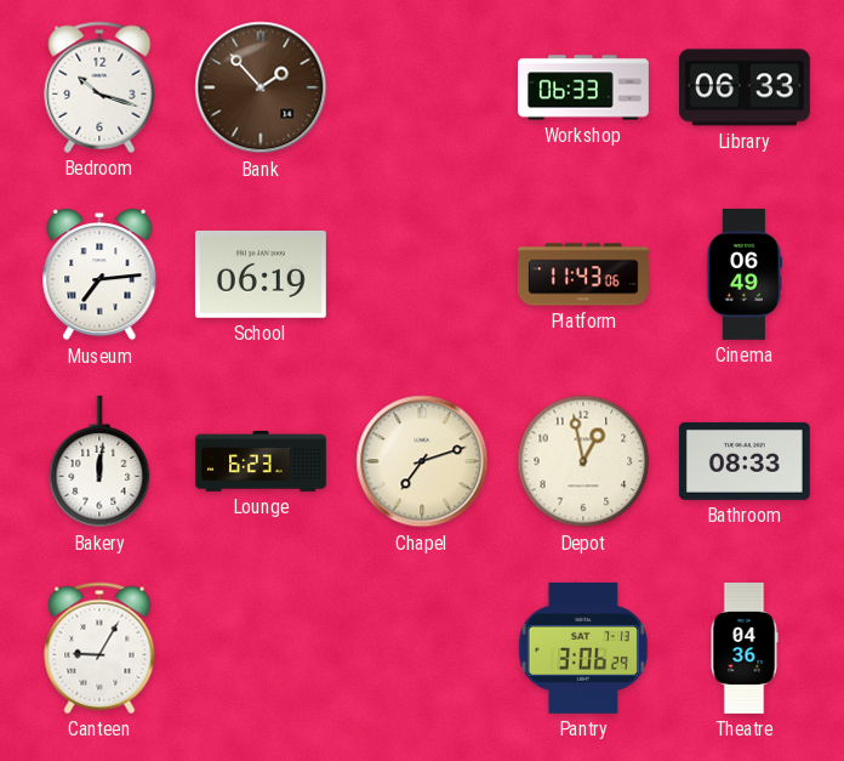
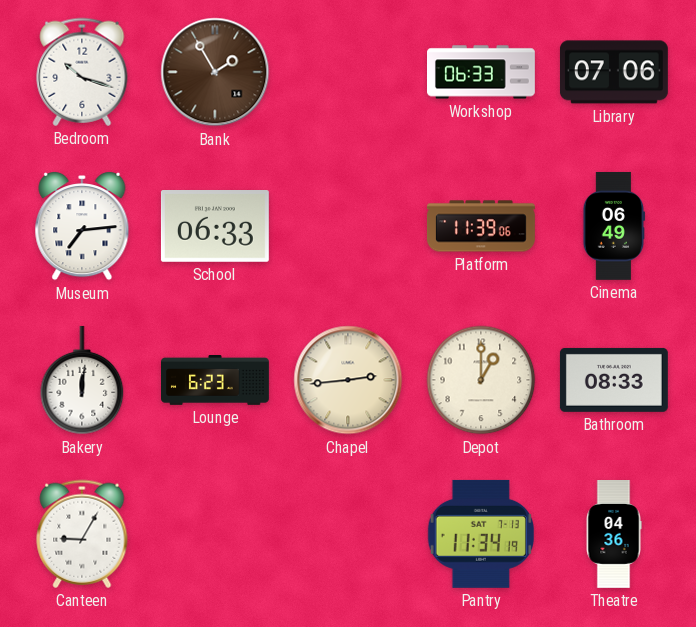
Bank: 1:53 -> 1:55
Library: 06:33 -> 07:06
School: 06:19 -> 06:33
Platform: 11:43 -> 11:39
Chapel: 7:12 -> 2:44
Depot: 12:58 -> 1:00
Pantry: 3:06 -> 11:34
